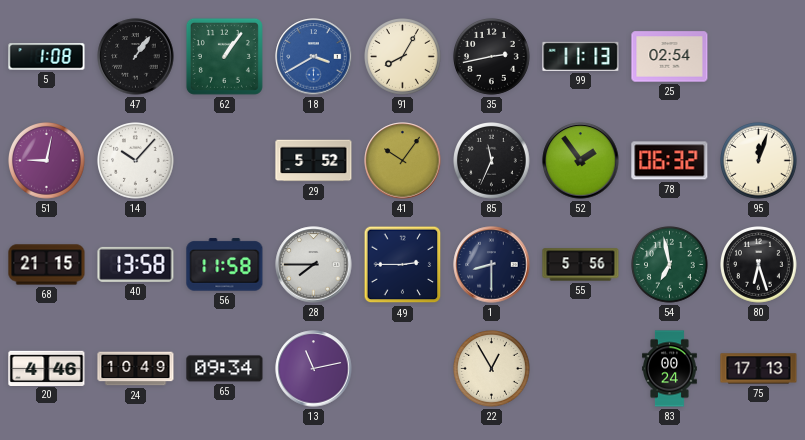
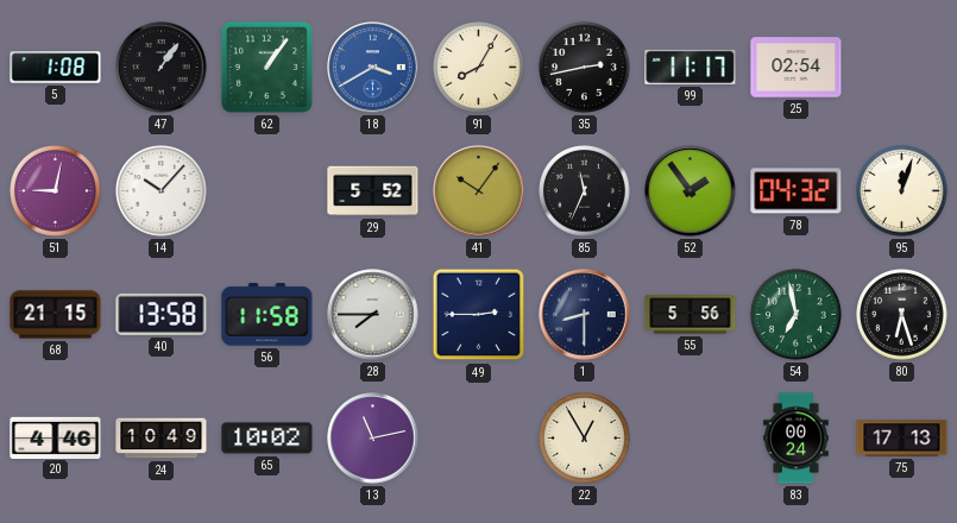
99: 11:13 -> 11:17
78: 06:32 -> 04:32
65: 09:34 -> 10:02
